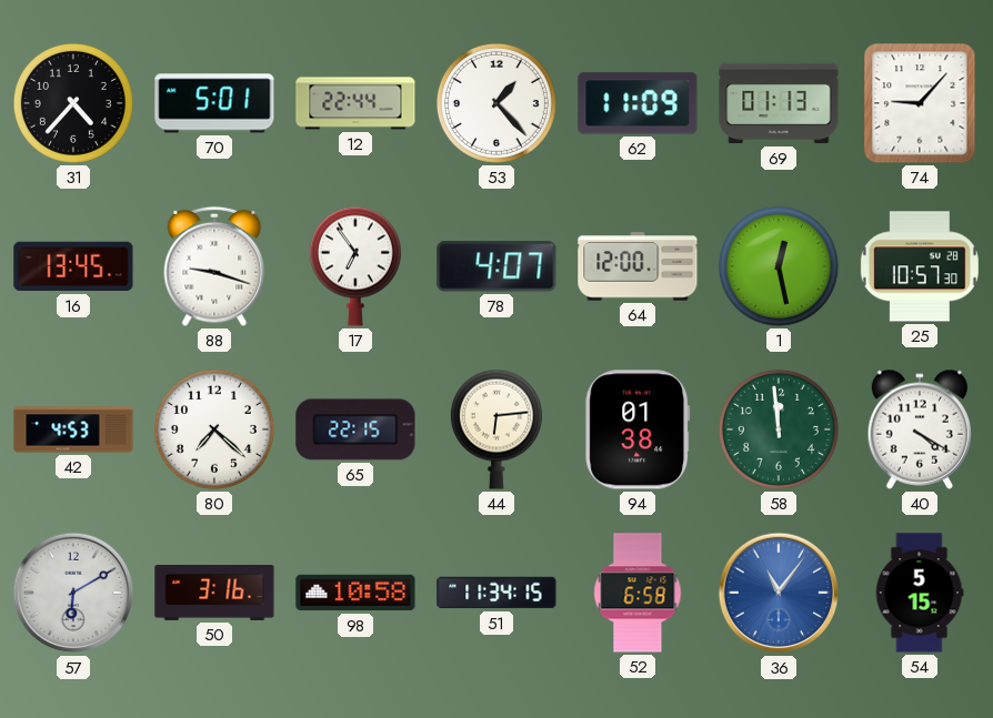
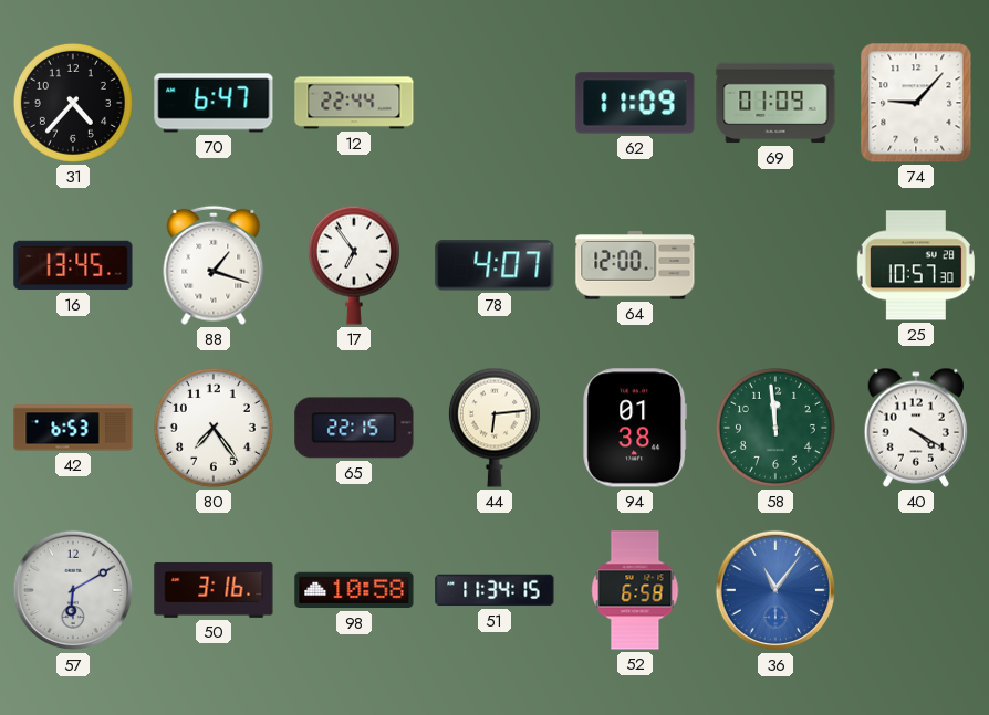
70: 5:01 -> 6:47
53: 1:23 -> none
69: 01:13 -> 01:09
88: 9:18 -> 1:18
1: 12:28 -> none
42: 4:53 -> 6:53
80: 7:22 -> 7:24
54: 5:15 -> none
